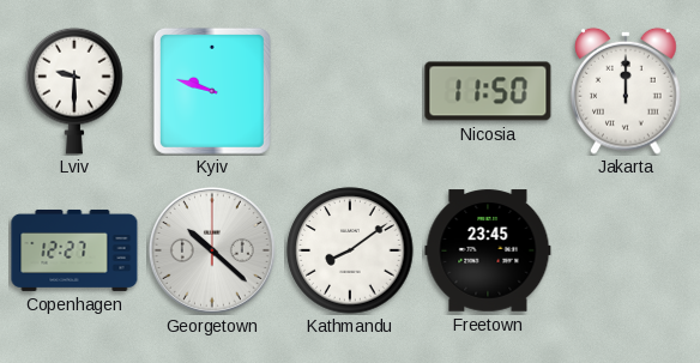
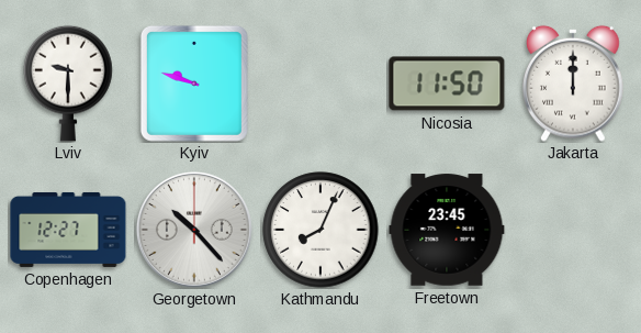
Georgetown: 10:22 -> 10:23
Kathmandu: 8:09 -> 8:04
